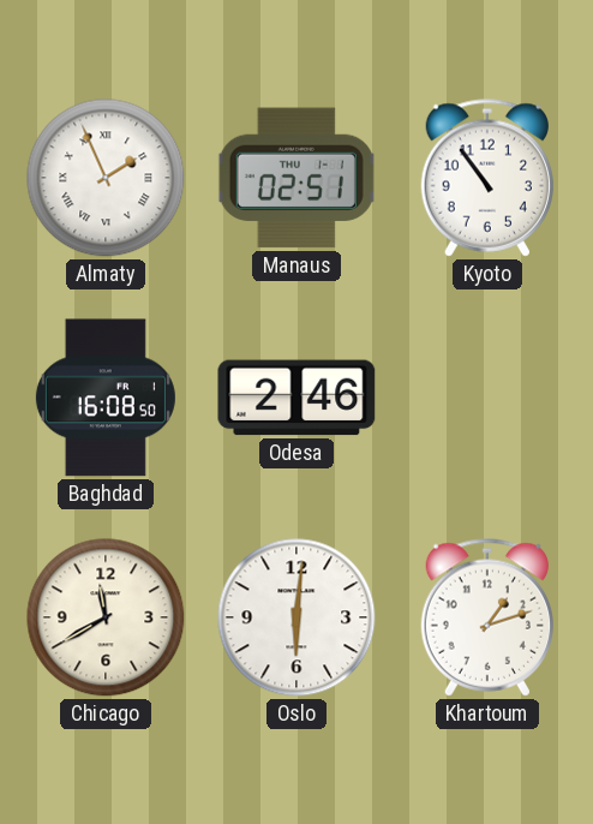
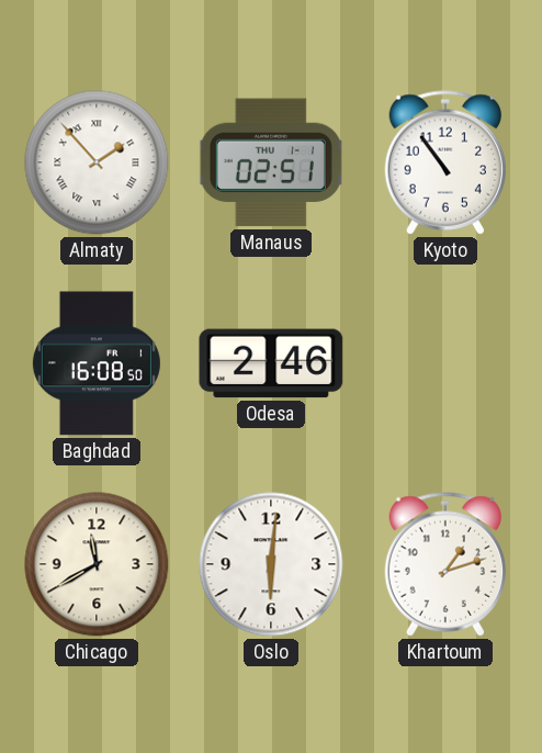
Almaty: 1:56 -> 1:53
